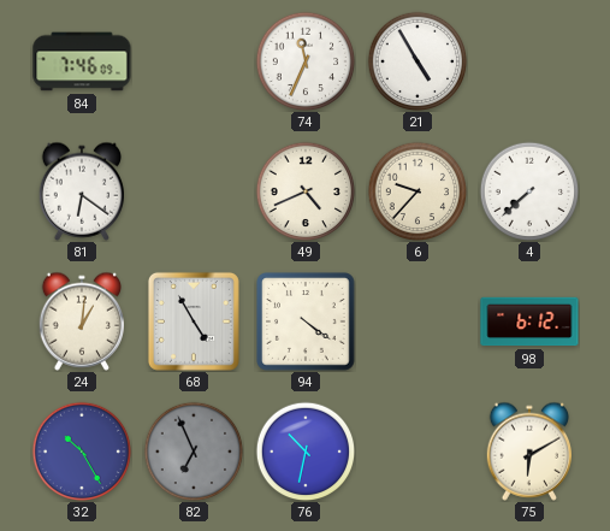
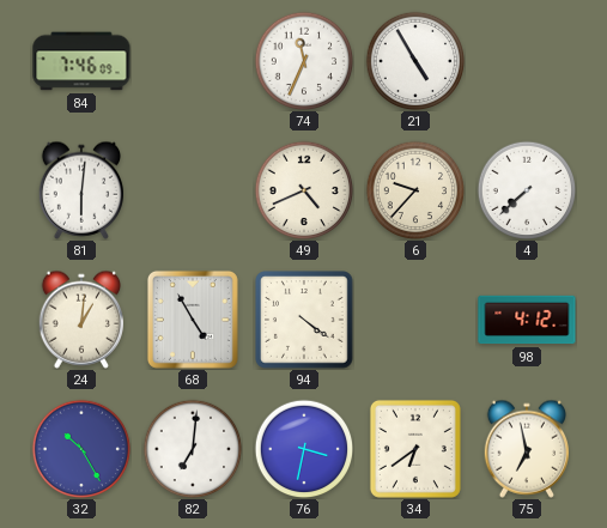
81: 6:21 -> 6:01
98: 6:12 -> 4:12
82: 6:56 -> 7:01
82 dial: grey -> white
76: 10:32 -> 3:32
34: none -> 6:39
75: 6:10 -> 6:58
